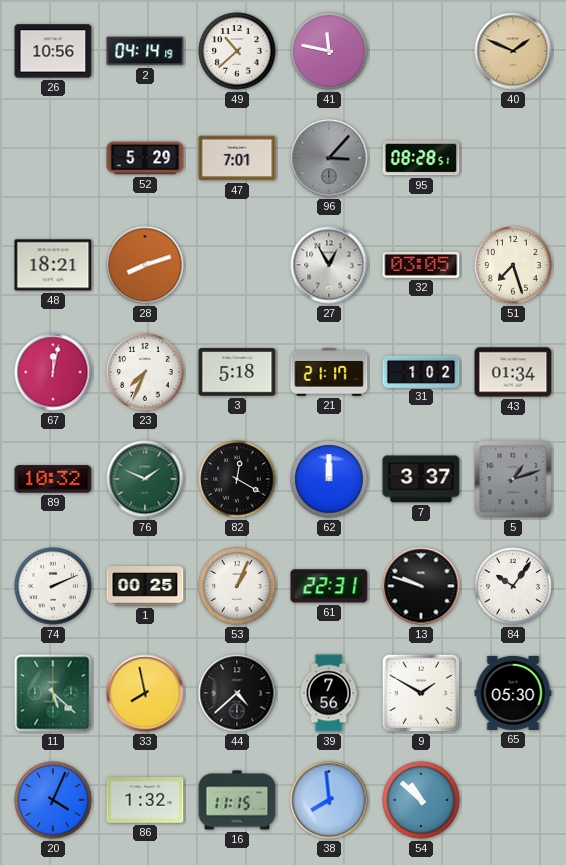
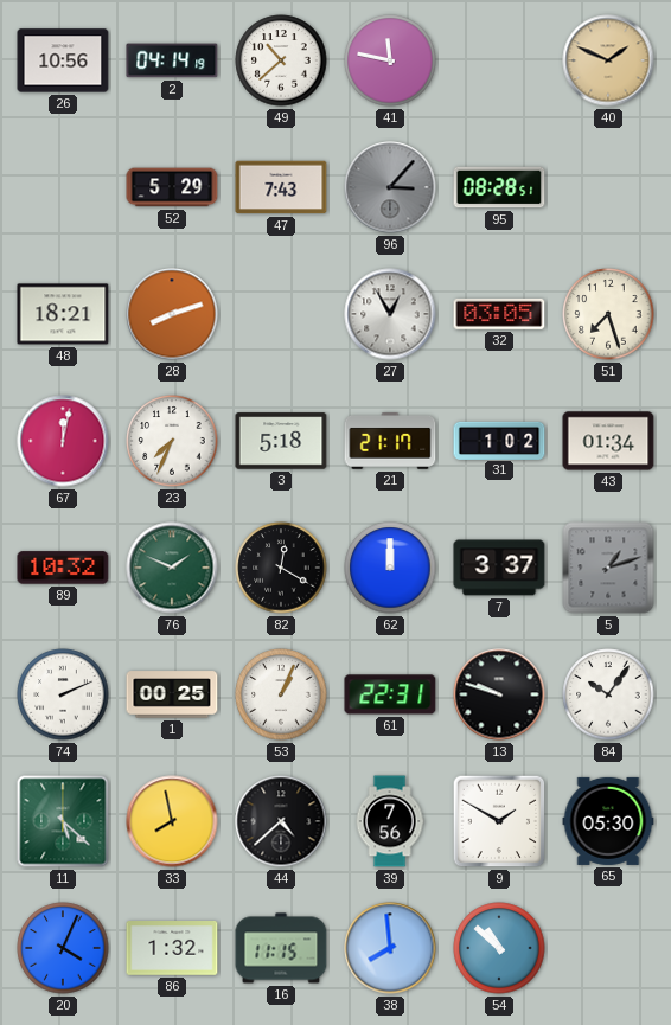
47: 7:01 -> 7:43
